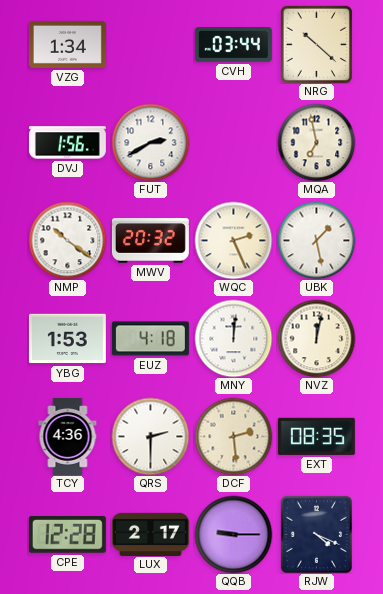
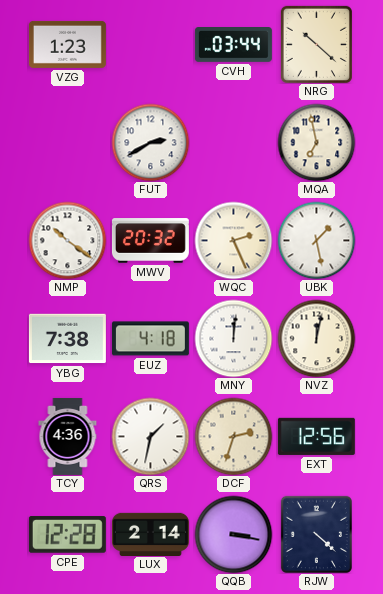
VZG: 1:34 -> 1:23
DVJ: 1:56 -> none
YBG: 1:53 -> 7:38
QRS: 2:30 -> 1:32
DCF: 2:29 -> 2:33
EXT: 08:35 -> 12:56
LUX: 2:17 -> 2:14
QQB: 9:15 -> 3:17
RJW: 4:19 -> 4:22
